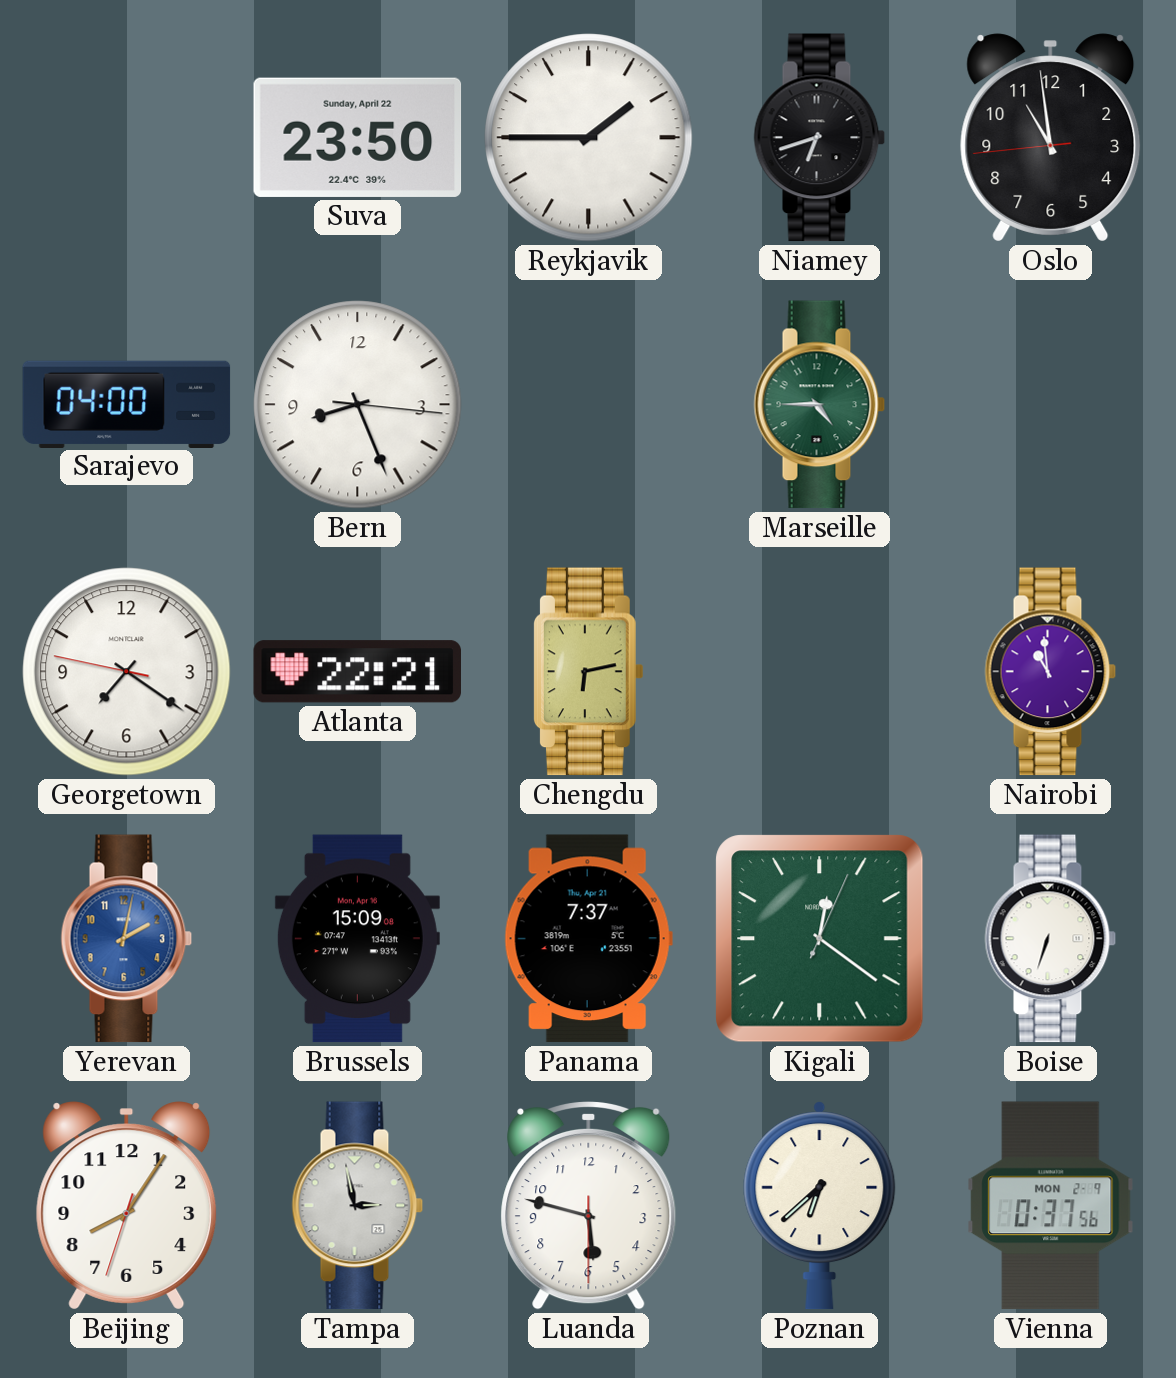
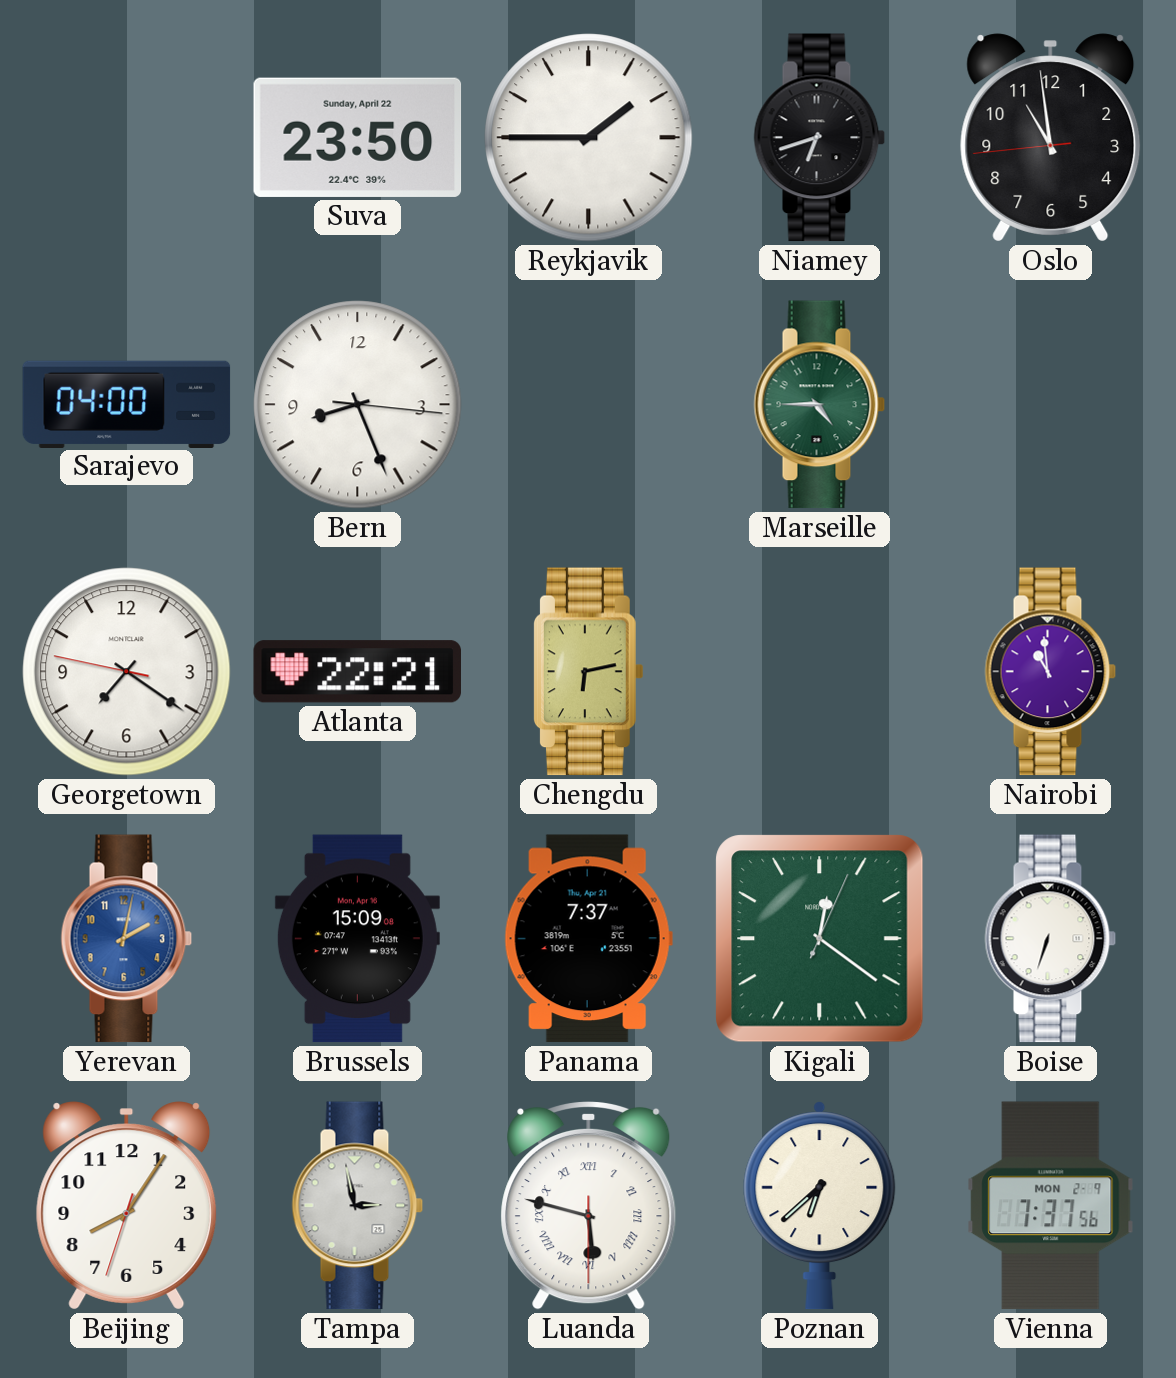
Luanda numerals: Arabic -> Roman
Vienna: 0:37 -> 7:37
